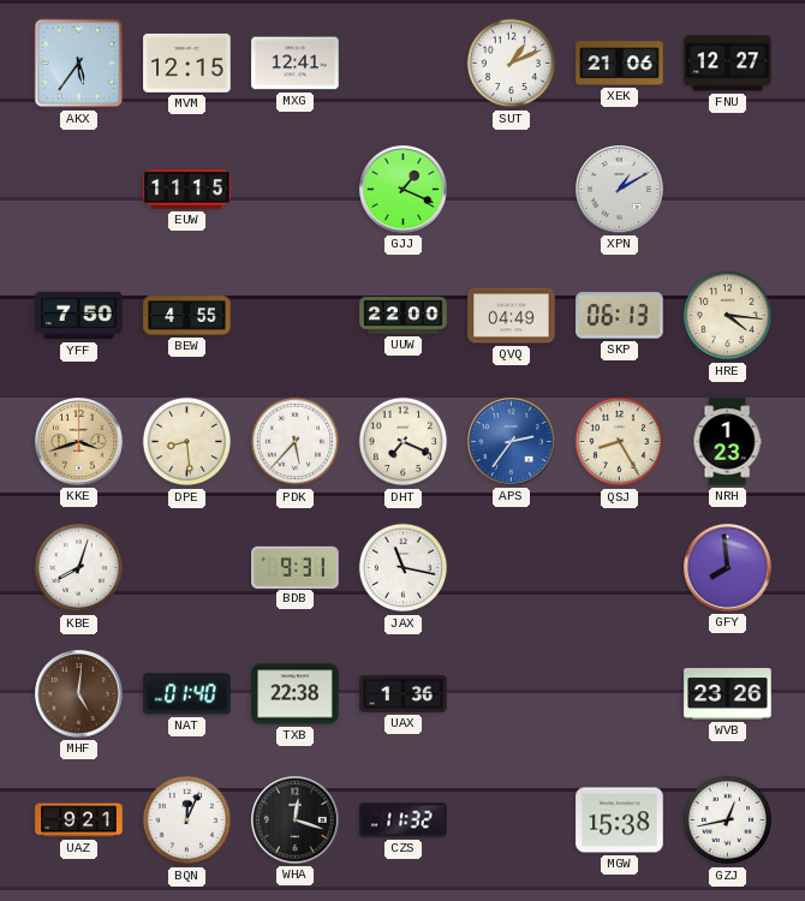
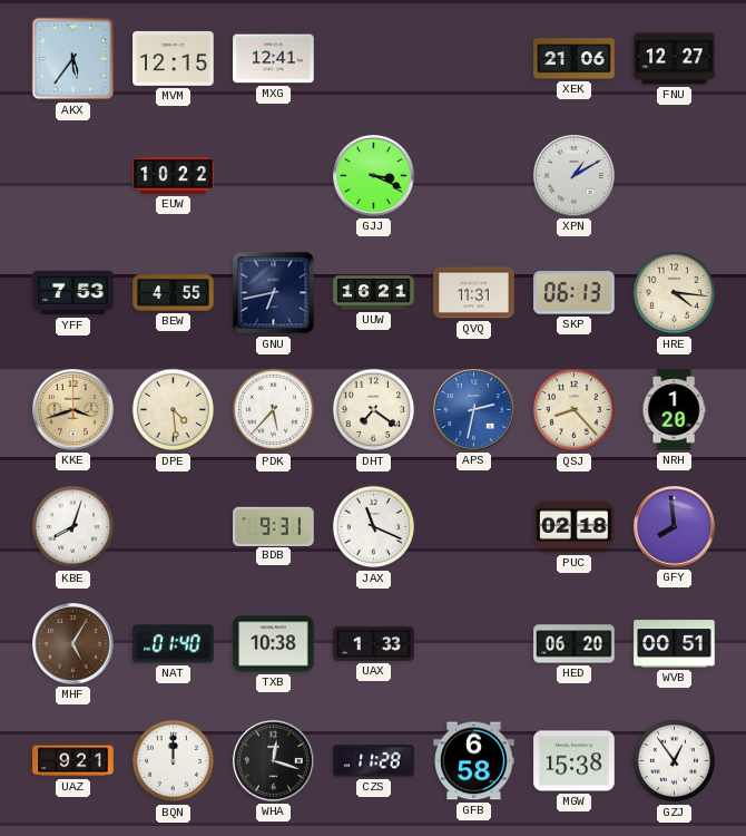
SUT: 1:11 -> none
EUW: 11:15 -> 10:22
GJJ: 1:19 -> 3:19
YFF: 7:50 -> 7:53
GNU: none -> 6:43
UUW: 22:00 -> 16:21
QVQ: 04:49 -> 11:31
DPE: 8:29 -> 4:29
DHT: 7:19 -> 7:21
APS: 2:36 -> 2:32
QSJ: 8:25 -> 8:23
NRH: 1:23 -> 1:20
JAX: 11:17 -> 11:19
PUC: none -> 02:18
MHF: 5:01 -> 5:05
TXB: 22:38 -> 10:38
UAX: 1:36 -> 1:33
HED: none -> 06:20
WVB: 23:26 -> 00:51
BQN: 12:04 -> 12:00
CZS: 11:32 -> 11:28
GFB: none -> 6:58
GZJ: 12:43 -> 12:54
